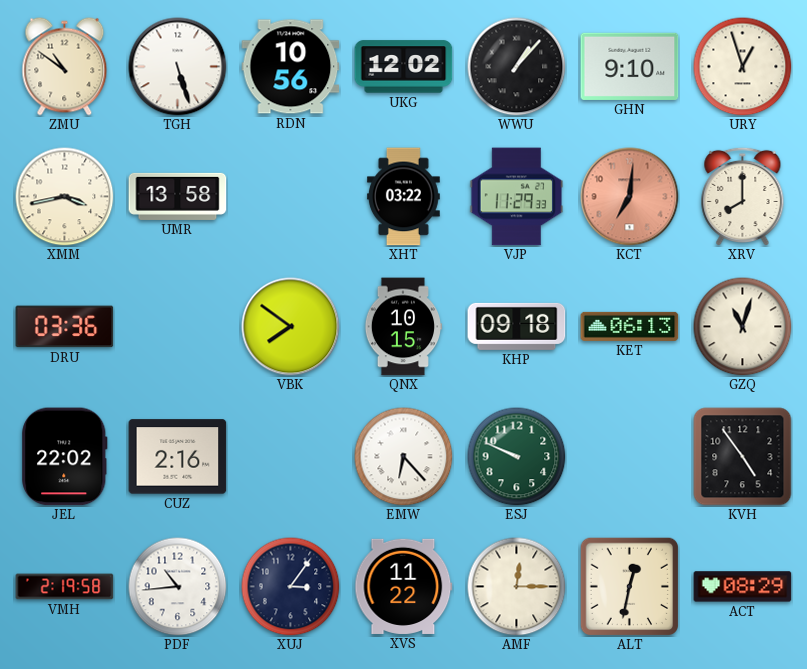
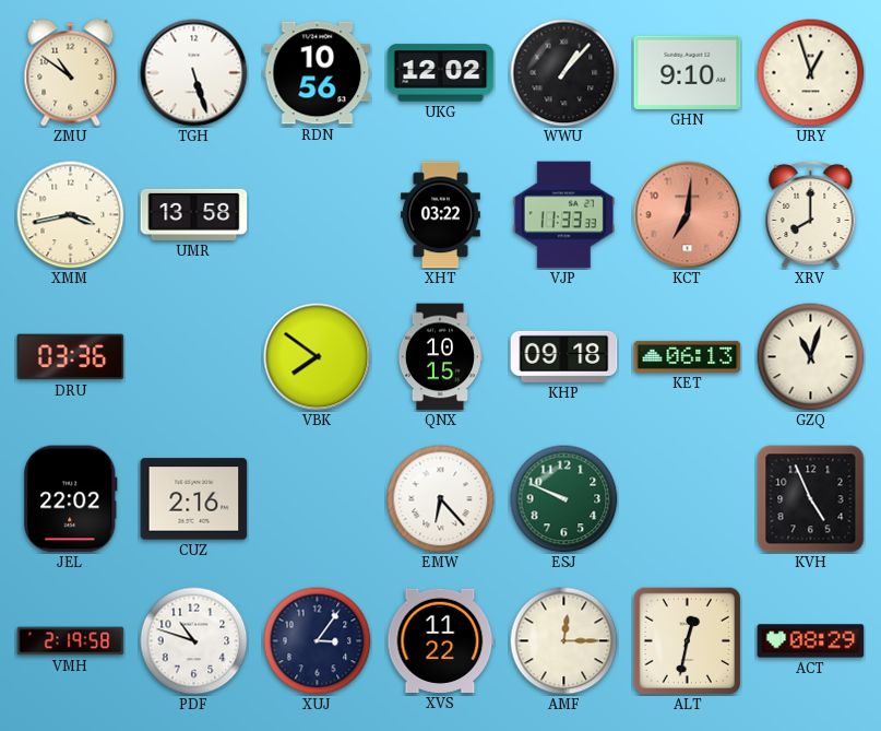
VJP: 11:29 -> 11:33
KVH: 4:54 -> 4:56
PDF: 10:44 -> 10:48
